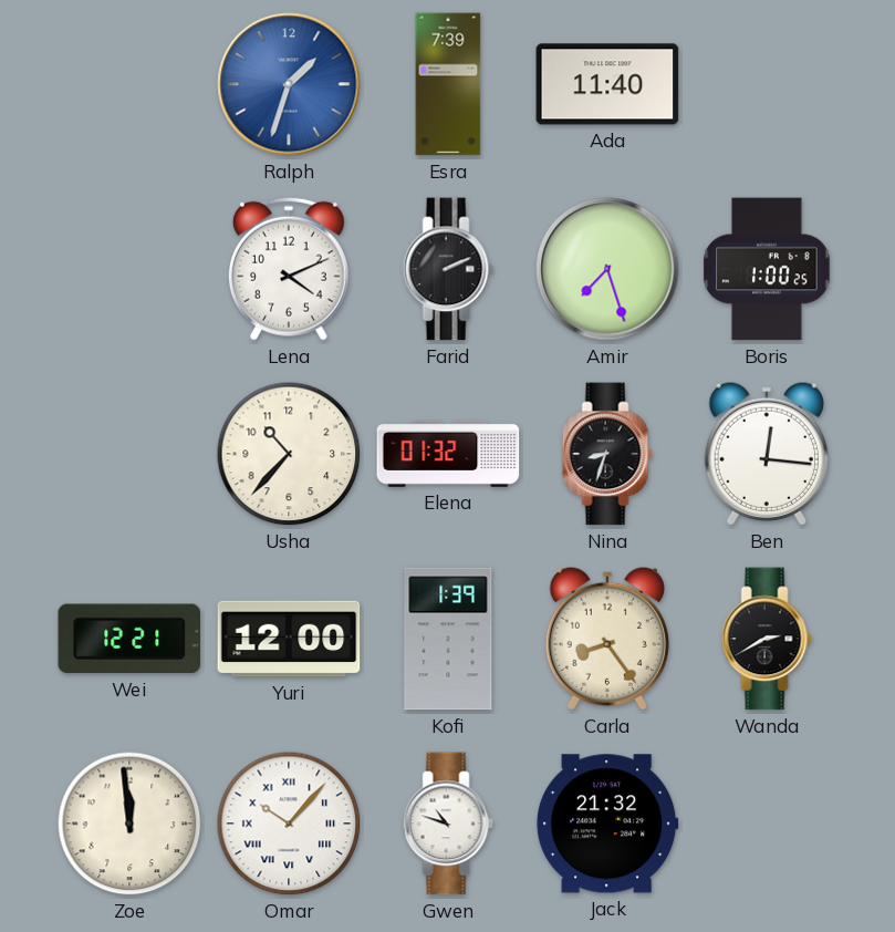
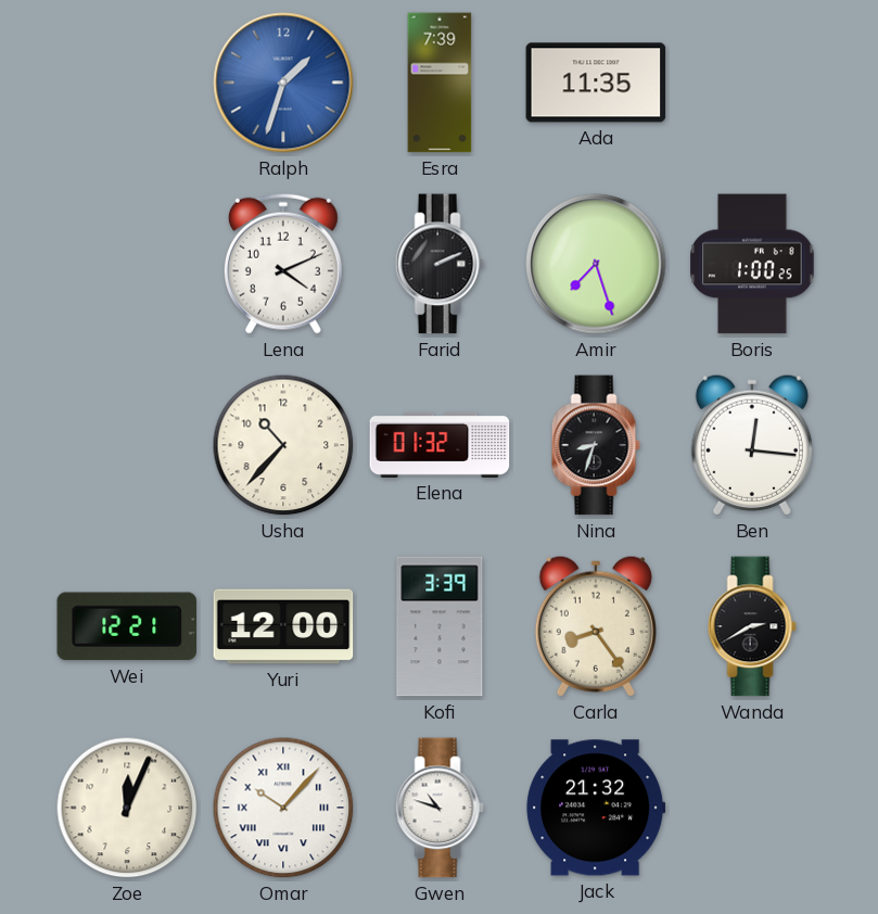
Ada: 11:40 -> 11:35
Kofi: 1:39 -> 3:39
Zoe: 11:59 -> 12:04
